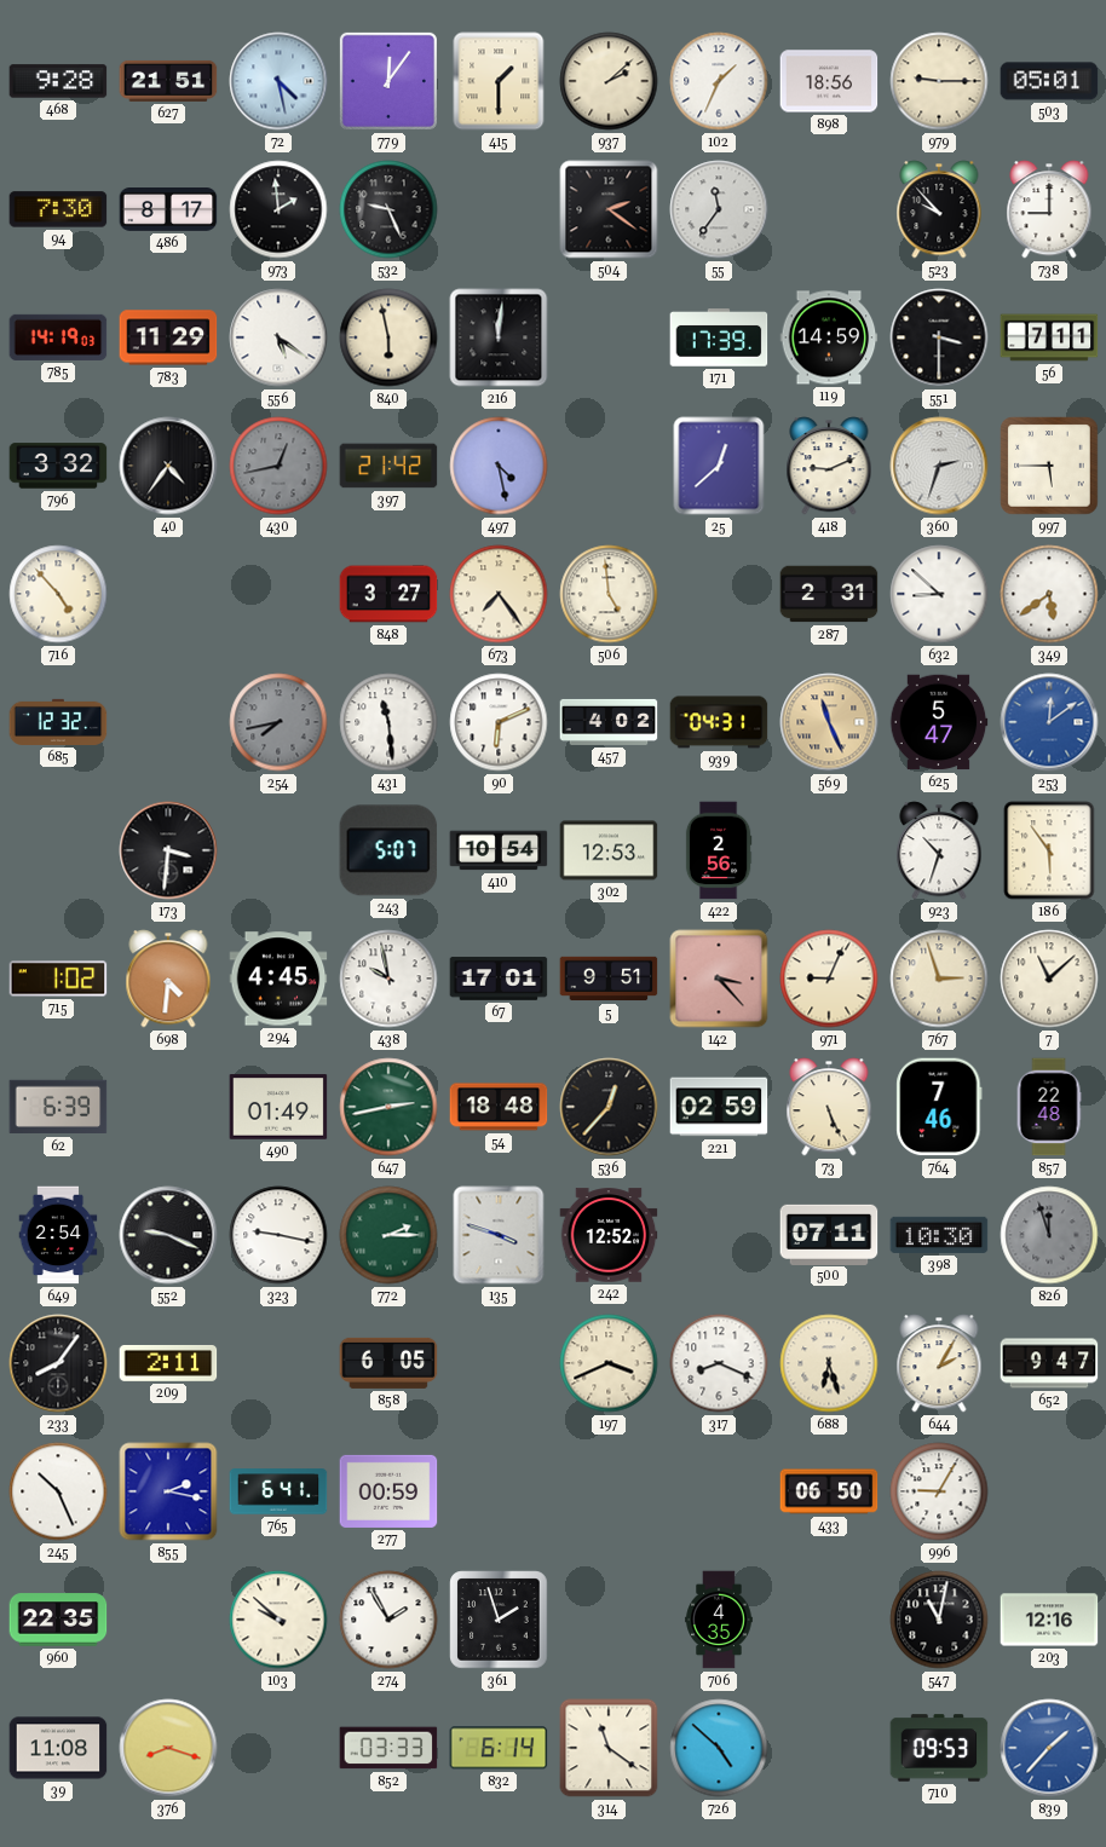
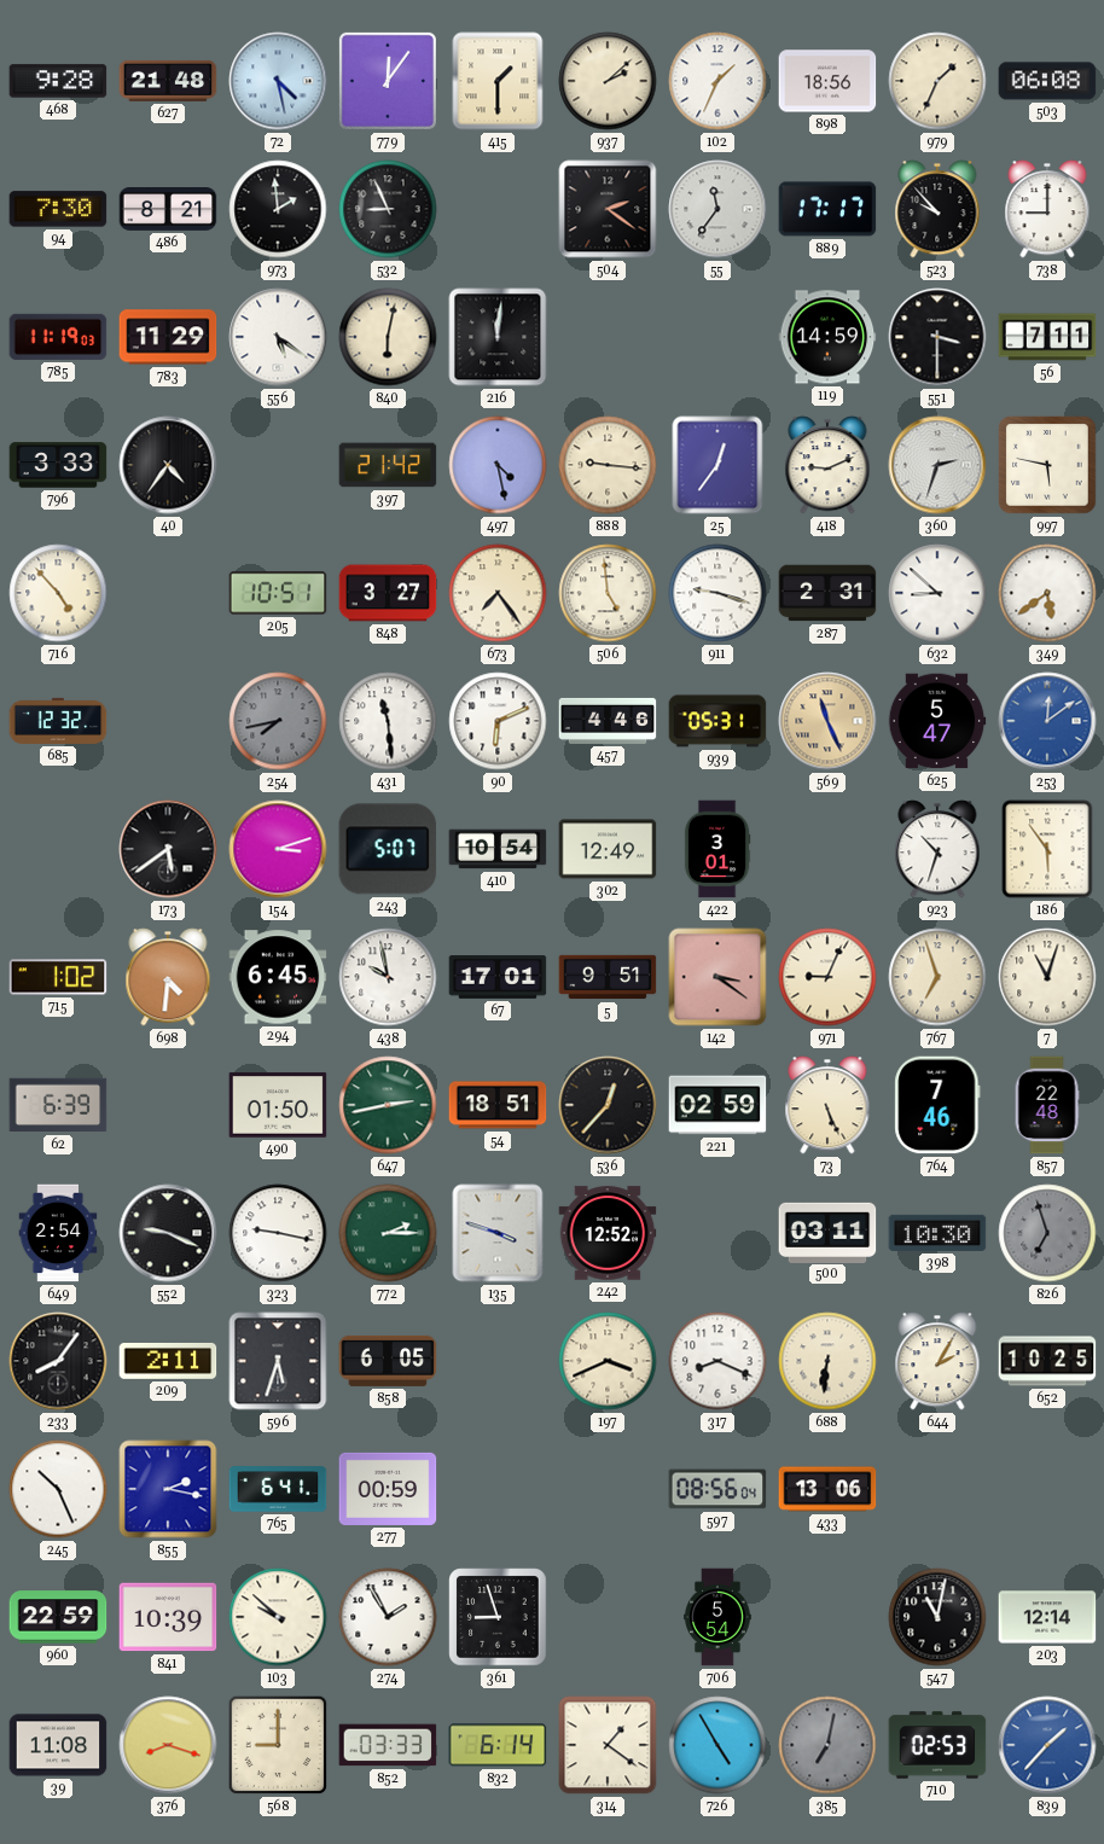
627: 21:51 -> 21:48
979: 9:15 -> 1:34
503: 05:01 -> 06:08
486: 8:17 -> 8:21
532: 9:26 -> 8:56
889: none -> 17:17
785: 14:19 -> 11:19
840: 5:58 -> 6:02
171: 17:39 -> none
796: 3:32 -> 3:33
430: 12:43 -> none
888: none -> 9:16
25: 12:38 -> 12:36
997: 5:45 -> 5:47
205: none -> 10:51
911: none -> 9:18
457: 4:02 -> 4:46
939: 04:31 -> 05:31
173: 3:31 -> 5:39
154: none -> 3:12
302: 12:53 -> 12:49
422: 2:56 -> 3:01
294: 4:45 -> 6:45
142: 3:23 -> 3:21
767: 2:57 -> 6:57
7: 11:08 -> 11:03
490: 01:49 -> 01:50
54: 18:48 -> 18:51
500: 07:11 -> 03:11
826: 11:57 -> 6:57
596: none -> 5:33
688: 6:27 -> 6:31
652: 9:47 -> 10:25
597: none -> 08:56
433: 06:50 -> 13:06
996: 9:05 -> none
960: 22:35 -> 22:59
841: none -> 10:39
361: 1:57 -> 8:57
706: 4:35 -> 5:54
203: 12:16 -> 12:14
568: none -> 9:00
314: 11:21 -> 1:21
726: 4:52 -> 4:55
385: none -> 7:02
710: 09:53 -> 02:53
